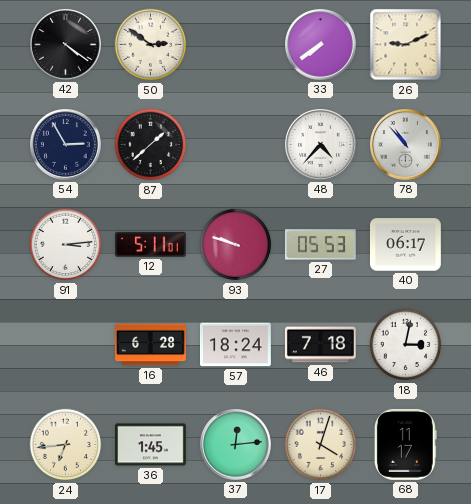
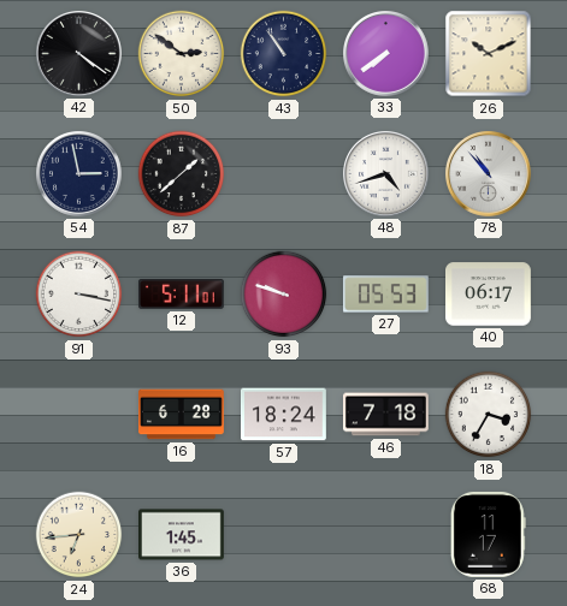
43: none -> 10:54
26: 9:11 -> 10:11
54: 2:55 -> 2:58
48: 4:37 -> 4:42
91: 3:14 -> 3:17
18: 3:02 -> 3:35
37: 12:14 -> none
17: 4:03 -> none
